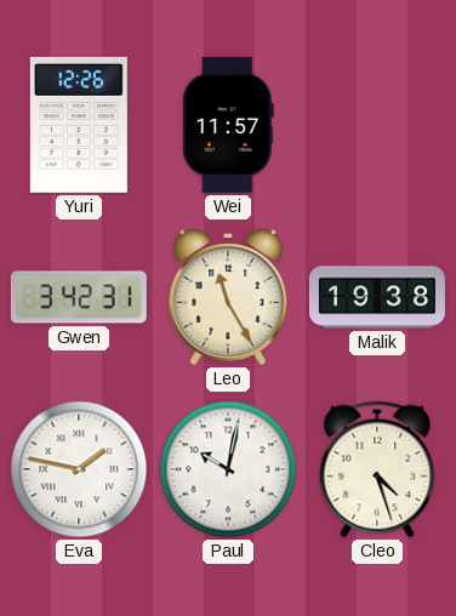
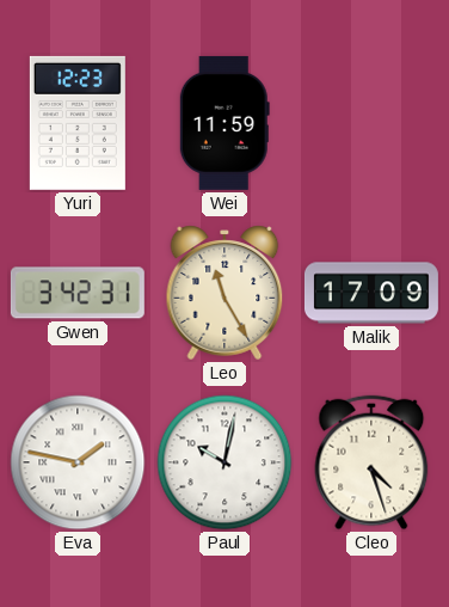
Yuri: 12:26 -> 12:23
Wei: 11:57 -> 11:59
Malik: 19:38 -> 17:09
